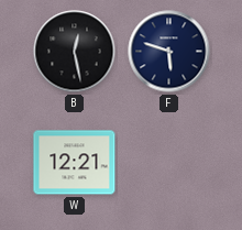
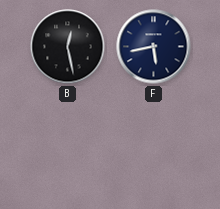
F: 5:48 -> 5:43
W: 12:21 -> none
